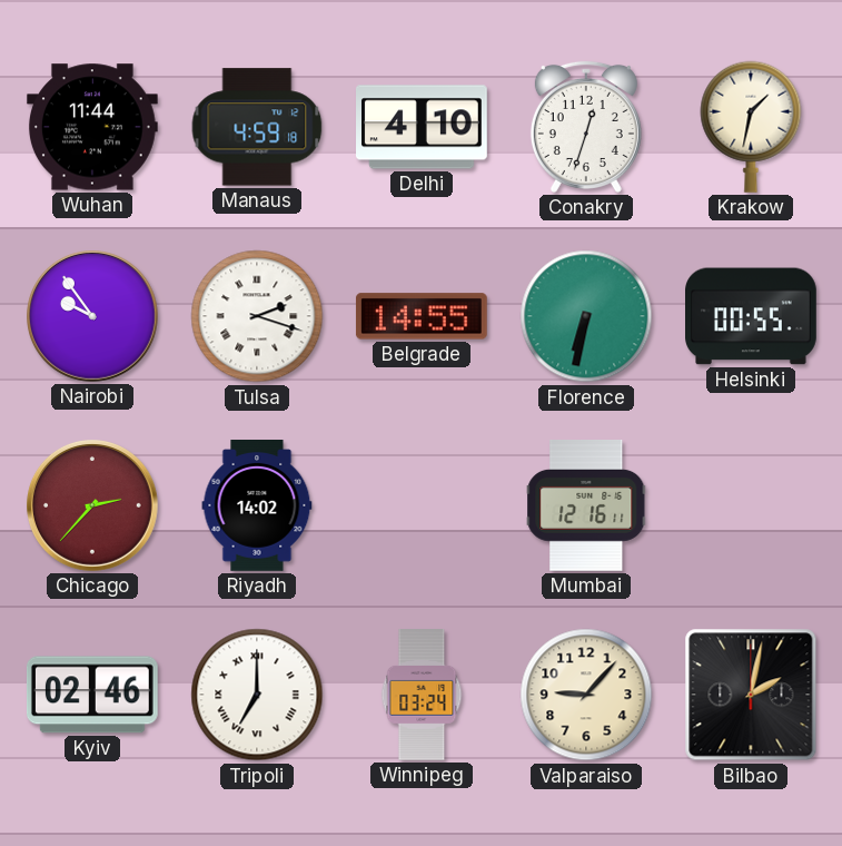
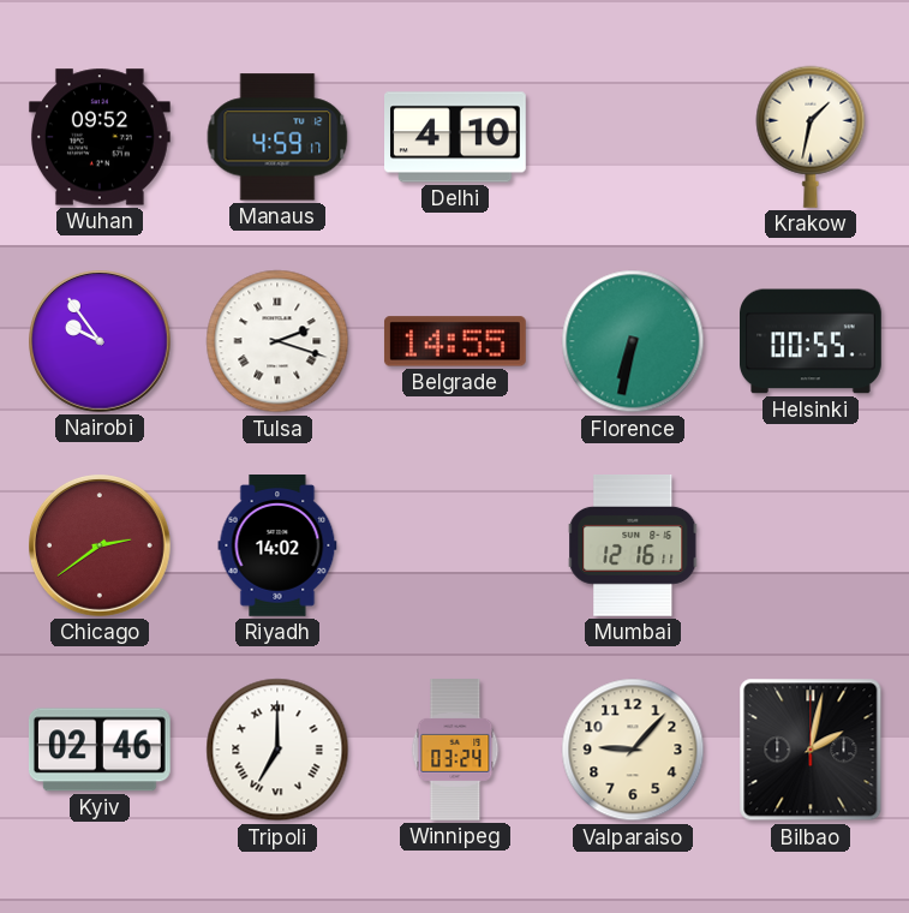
Wuhan: 11:44 -> 09:52
Manaus: 4:59:18 -> 4:59:17
Conakry: 12:33 -> none
Chicago: 2:37 -> 2:39
